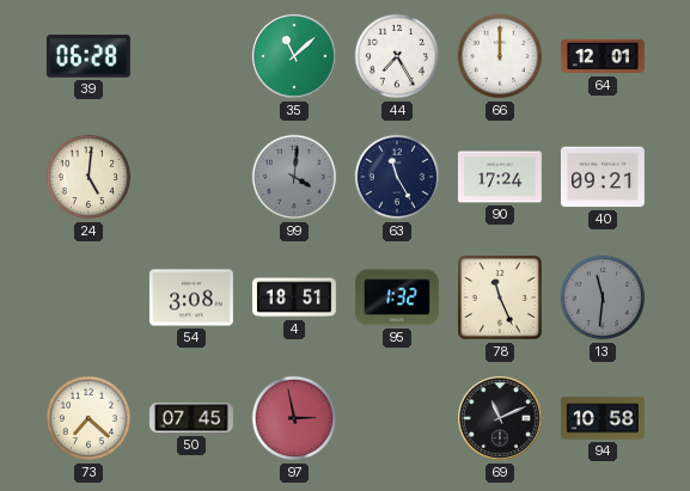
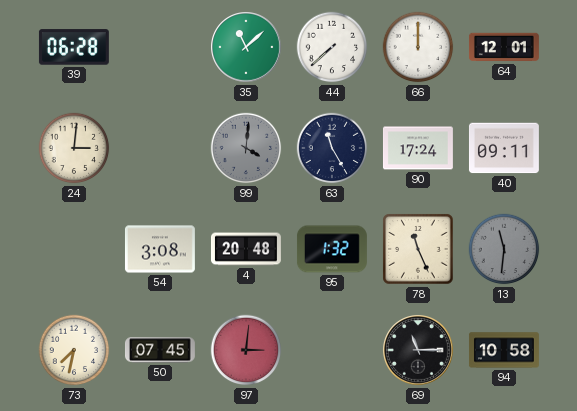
44: 7:25 -> 7:38
24: 5:01 -> 3:01
40: 09:21 -> 09:11
4: 18:51 -> 20:48
73: 7:22 -> 7:32
97: 2:58 -> 3:01
69: 11:11 -> 11:15
